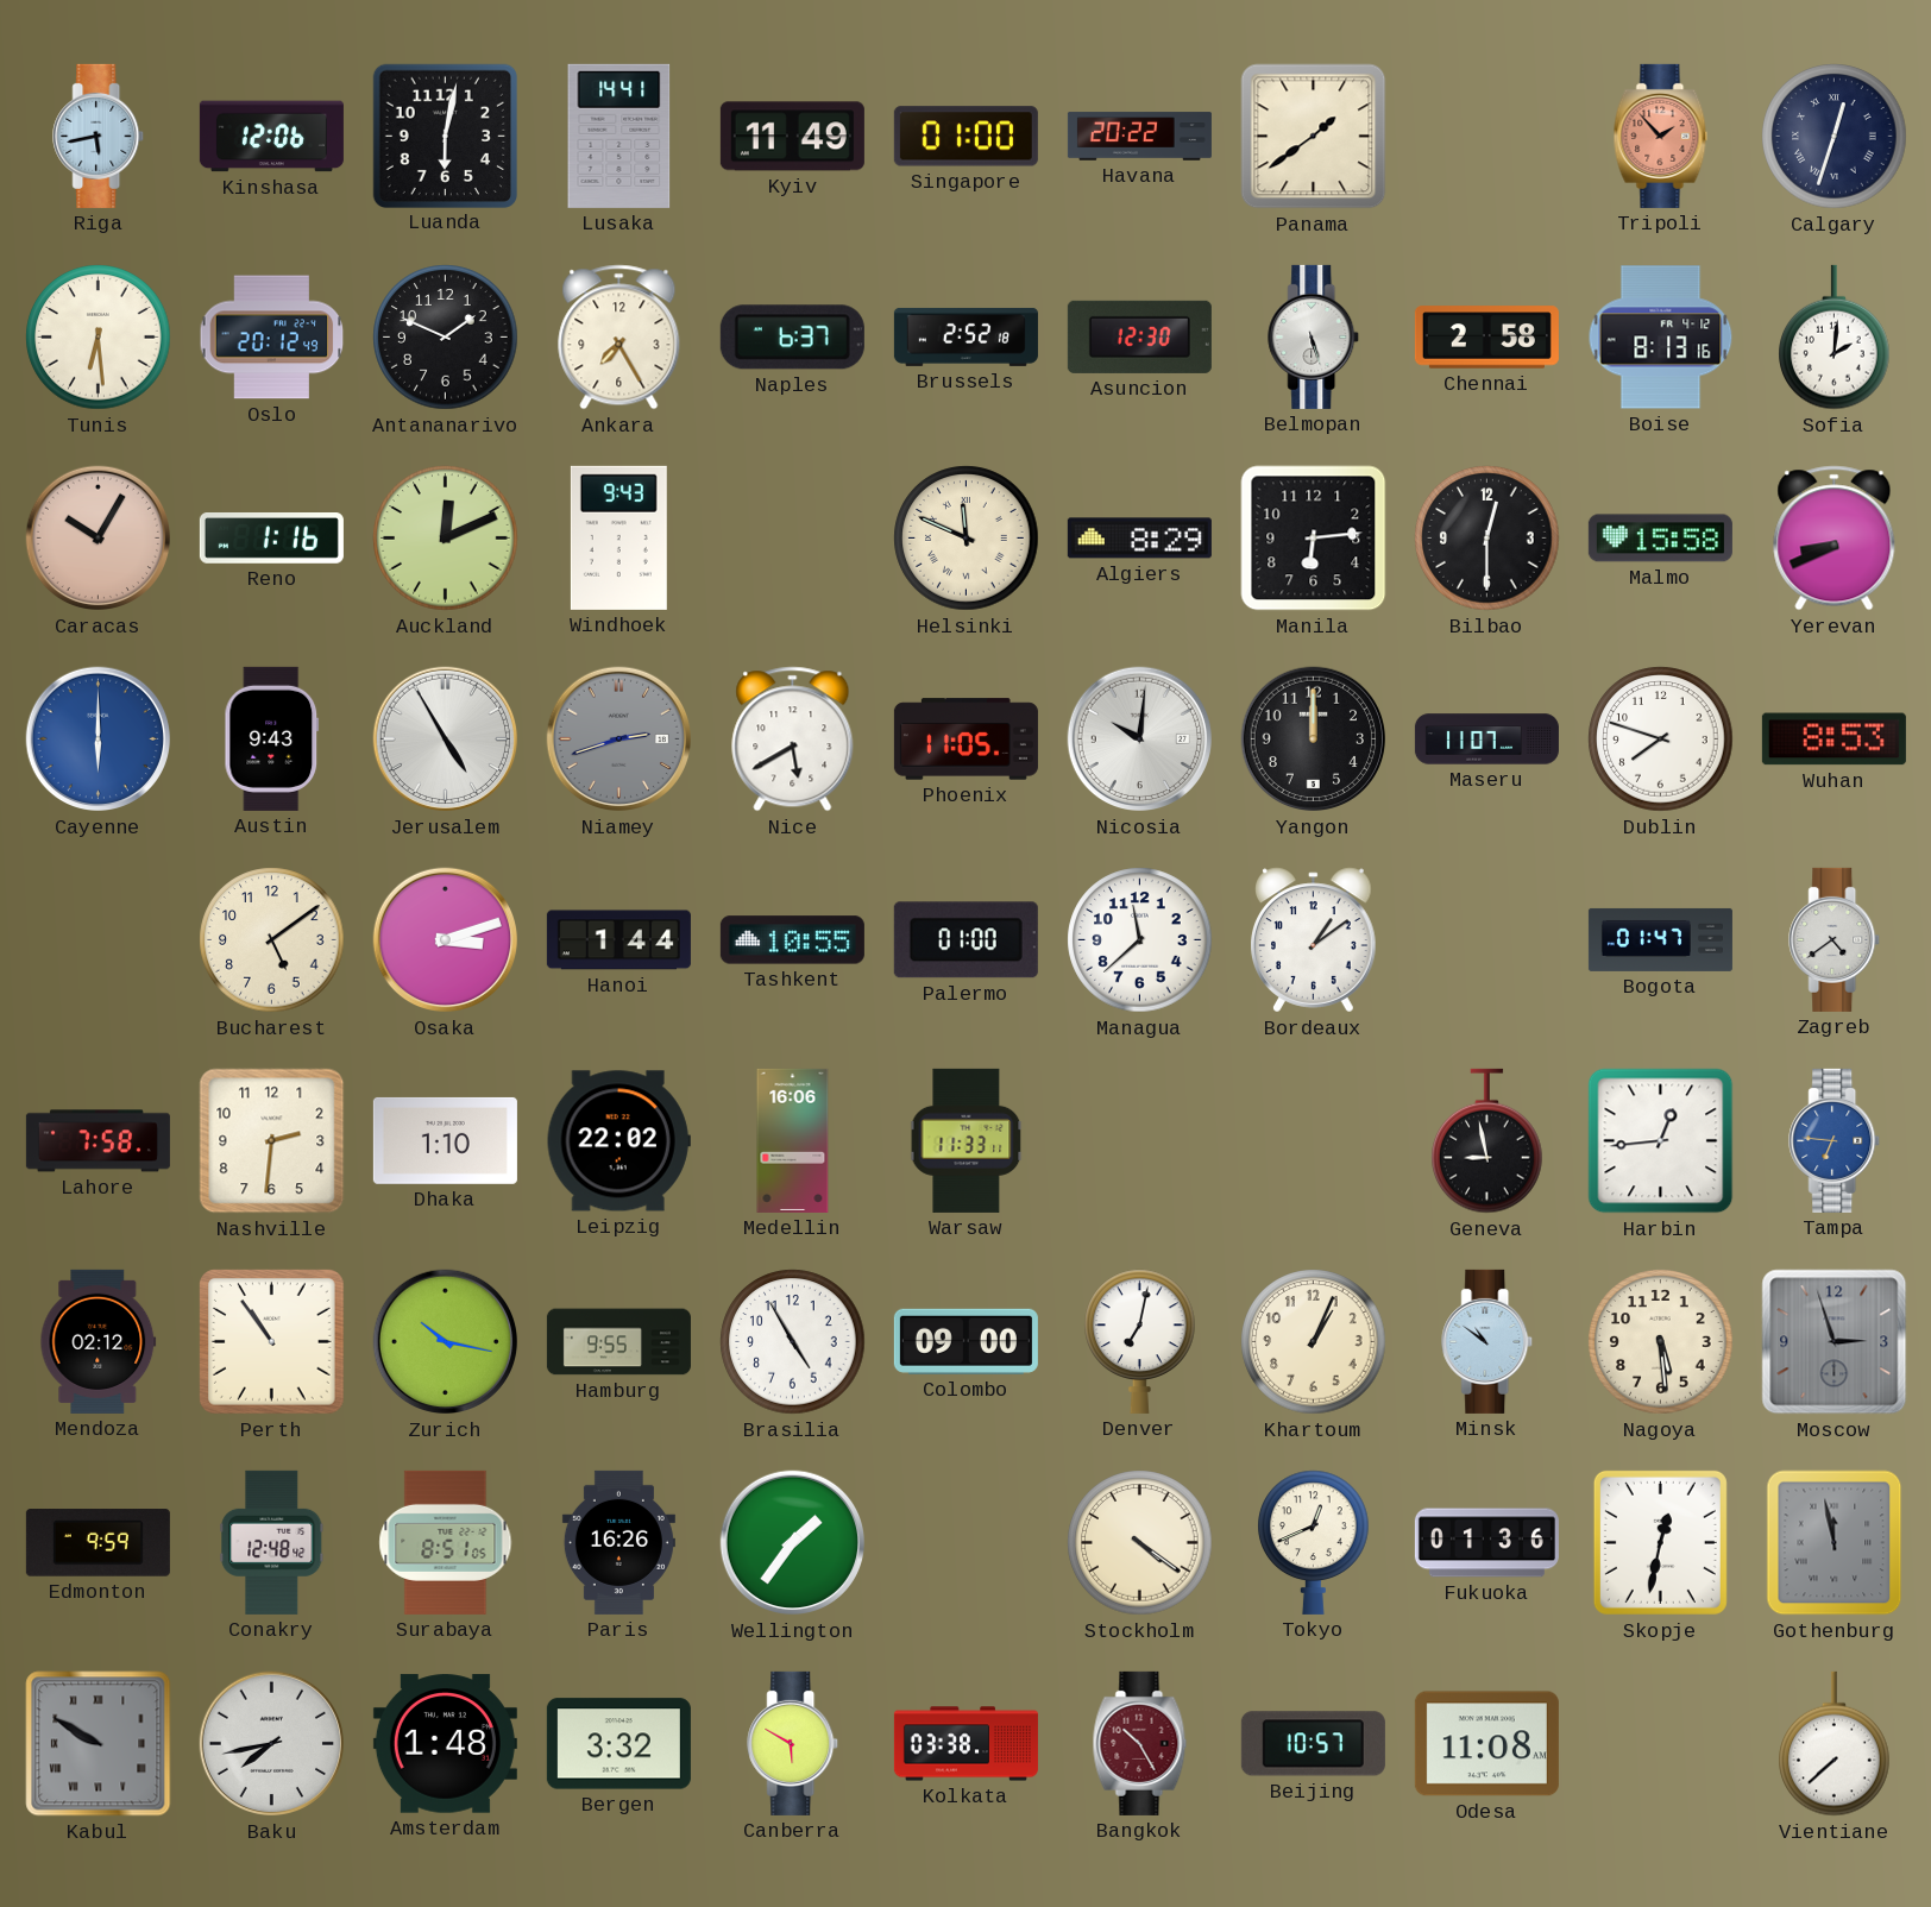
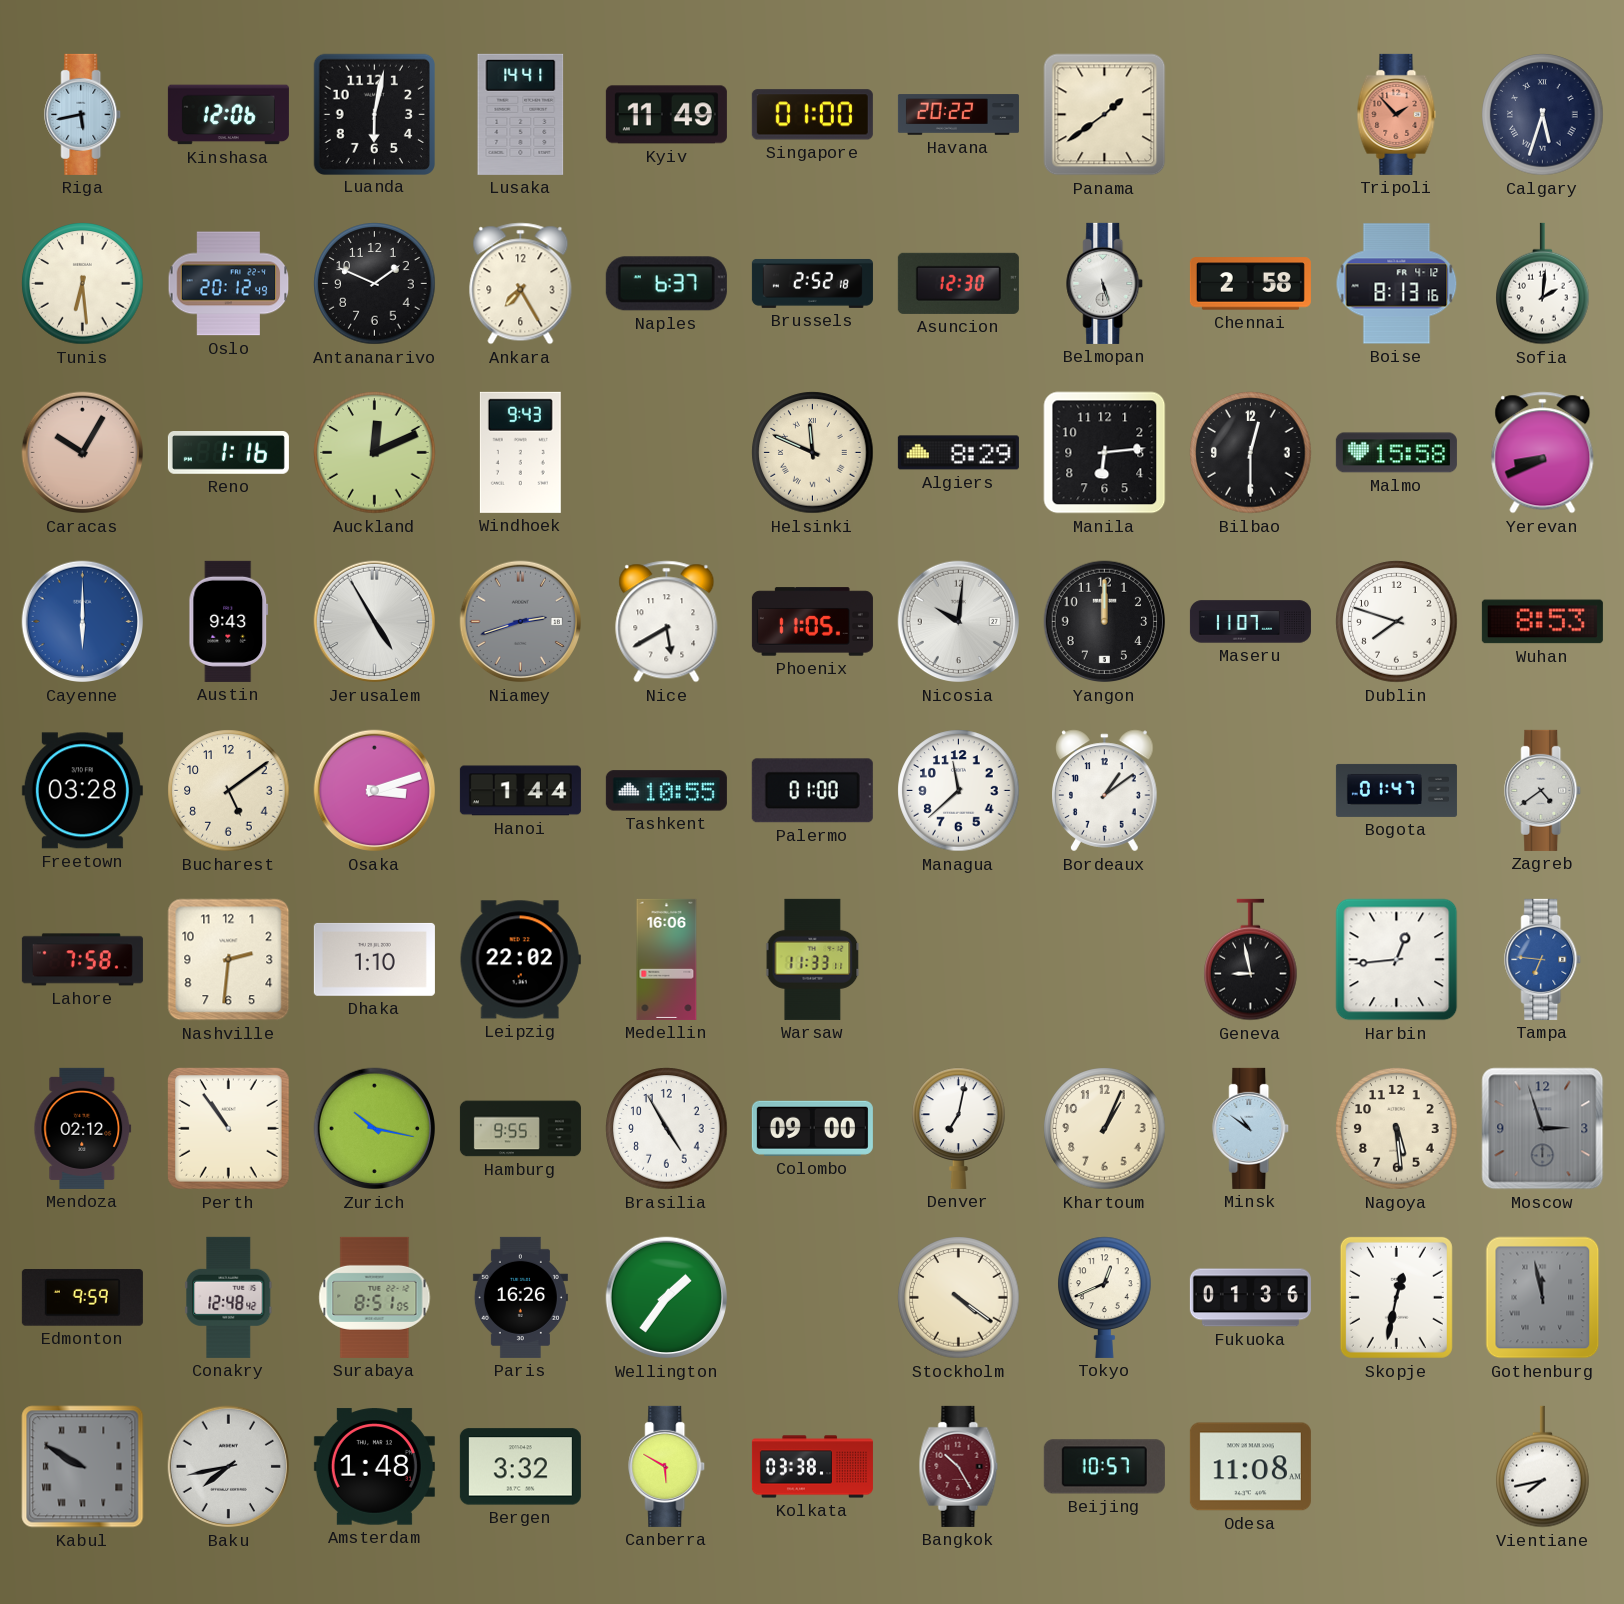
Calgary: 12:33 -> 5:33
Freetown: none -> 03:28
Vientiane: 7:38 -> 7:43
